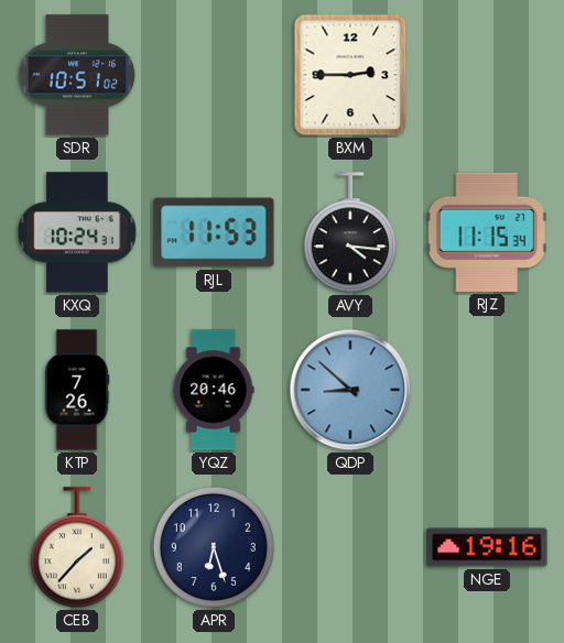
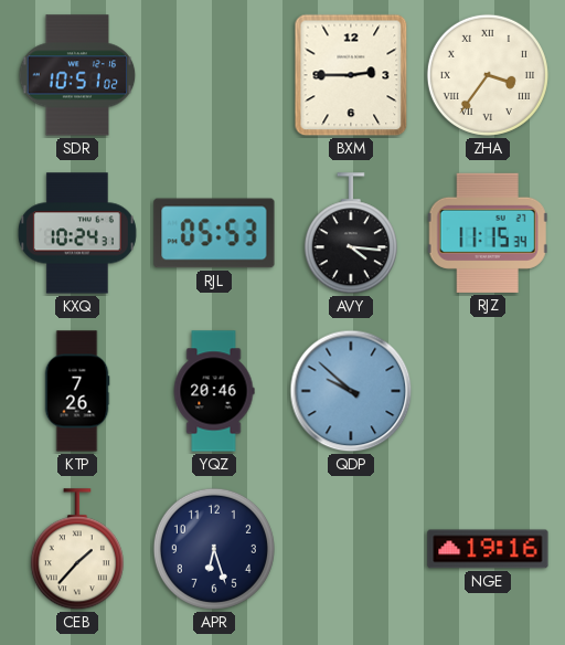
ZHA: none -> 3:36
RJL: 11:53 -> 05:53
QDP: 8:52 -> 9:52
